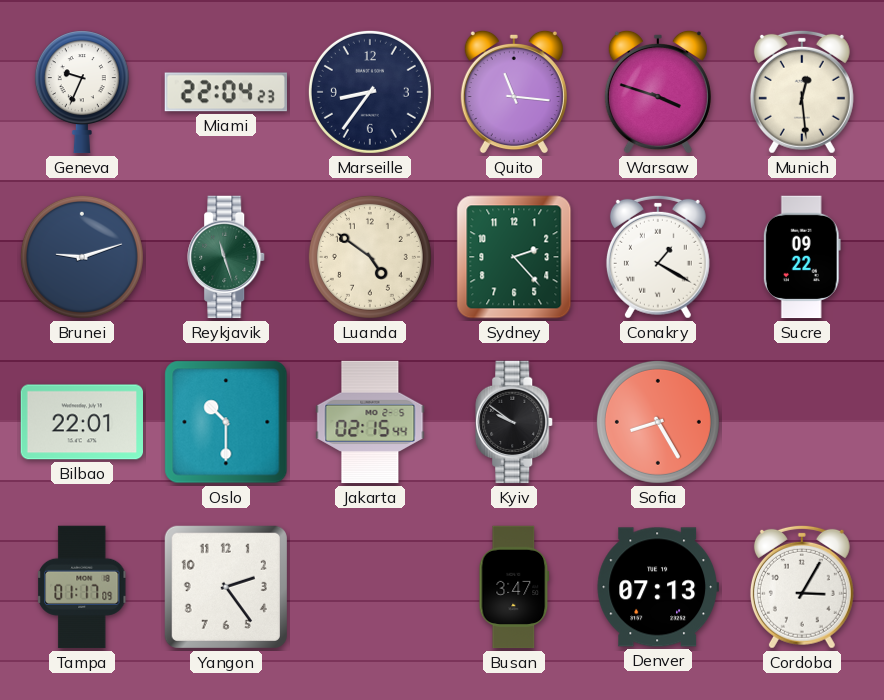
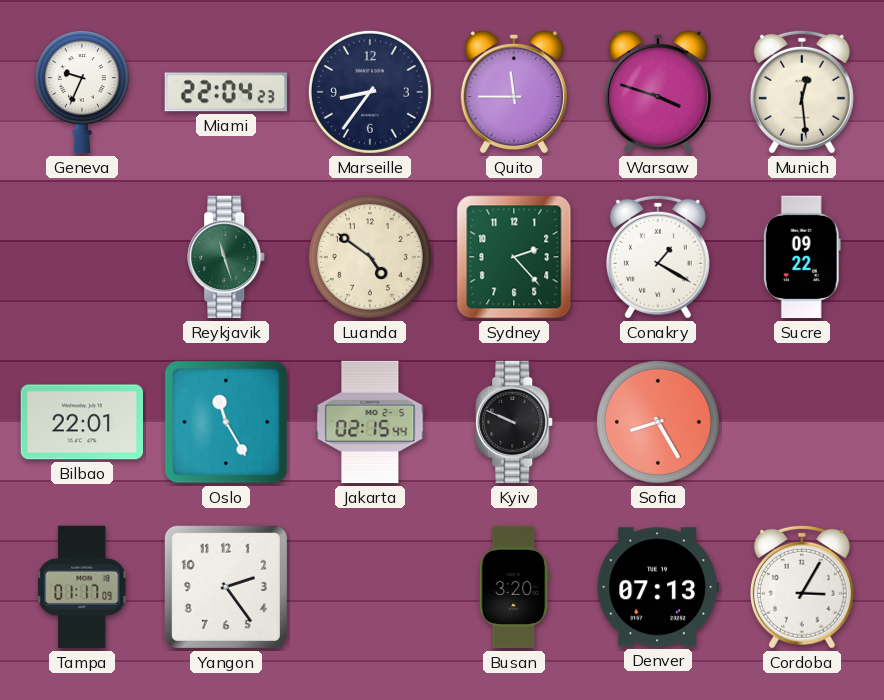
Quito: 11:16 -> 11:45
Brunei: 9:12 -> none
Oslo: 10:30 -> 11:25
Kyiv: 9:51 -> 9:49
Busan: 3:47 -> 3:20
